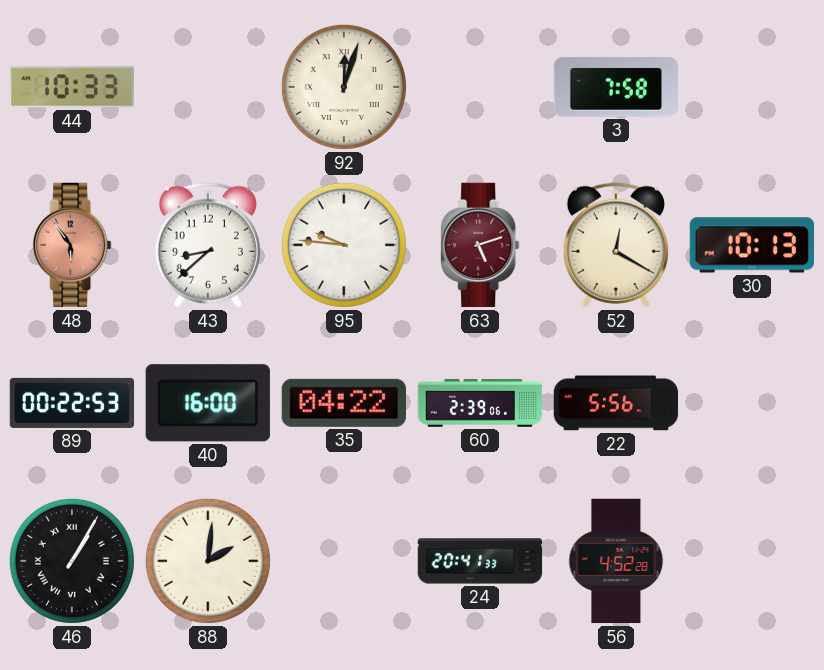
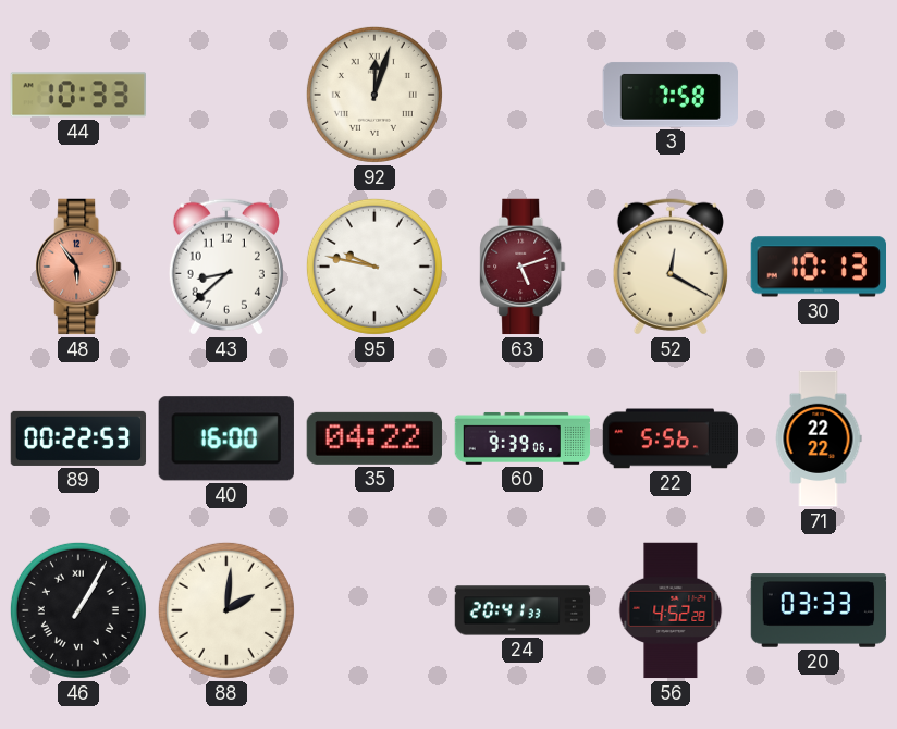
95: 9:46 -> 9:47
60: 2:39 -> 9:39
71: none -> 22:22
20: none -> 03:33
